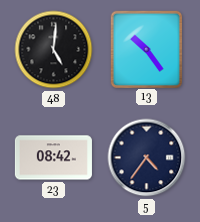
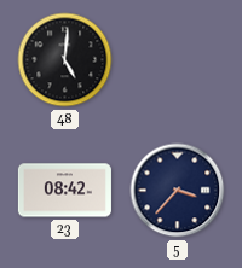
13: 10:24 -> none
5: 4:36 -> 3:37
